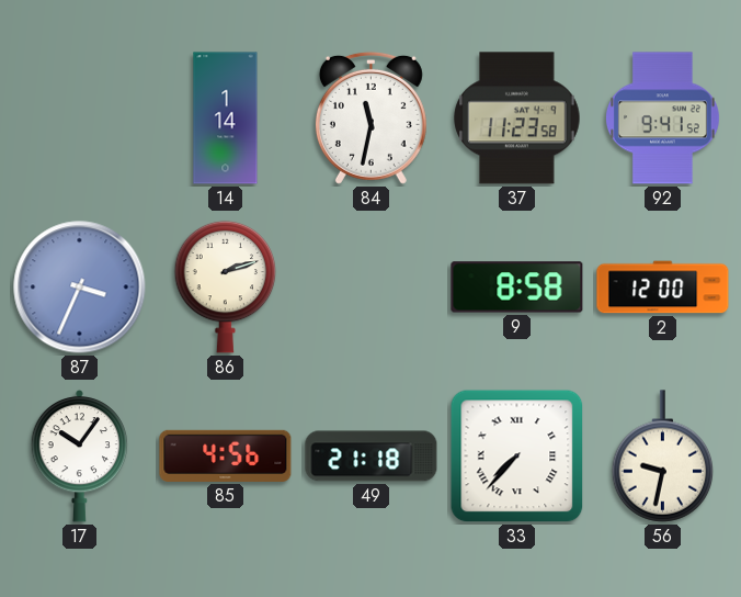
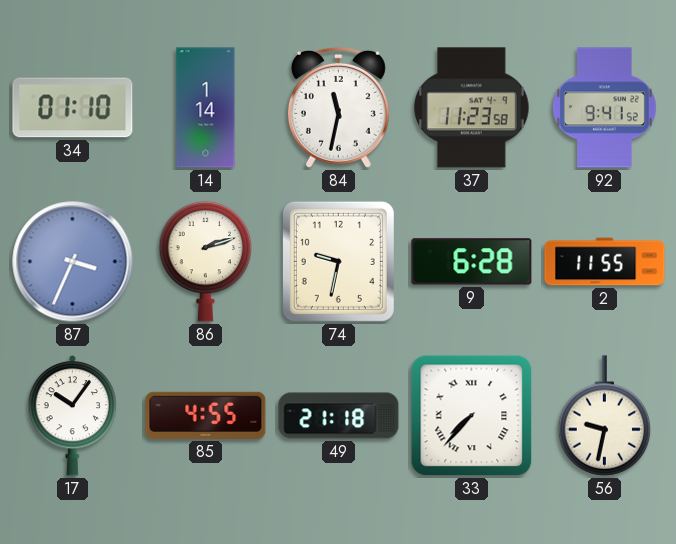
34: none -> 01:10
74: none -> 9:32
9: 8:58 -> 6:28
2: 12:00 -> 11:55
85: 4:56 -> 4:55
